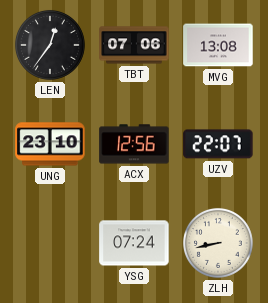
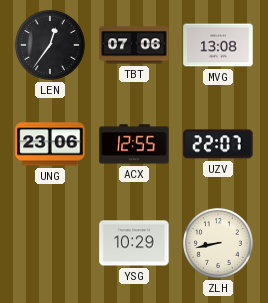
UNG: 23:10 -> 23:06
ACX: 12:56 -> 12:55
YSG: 07:24 -> 10:29
